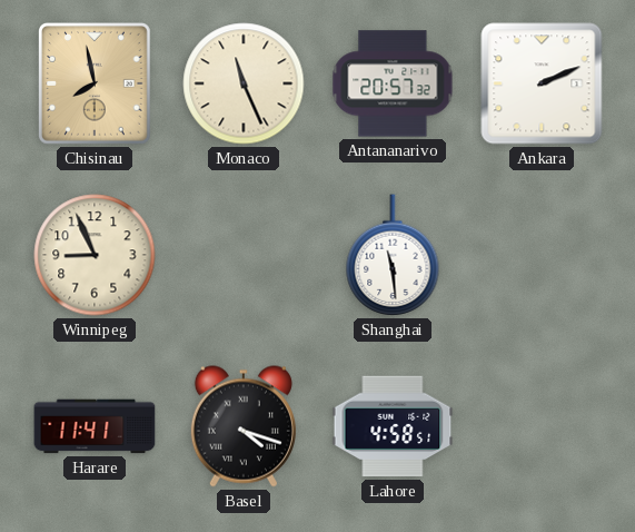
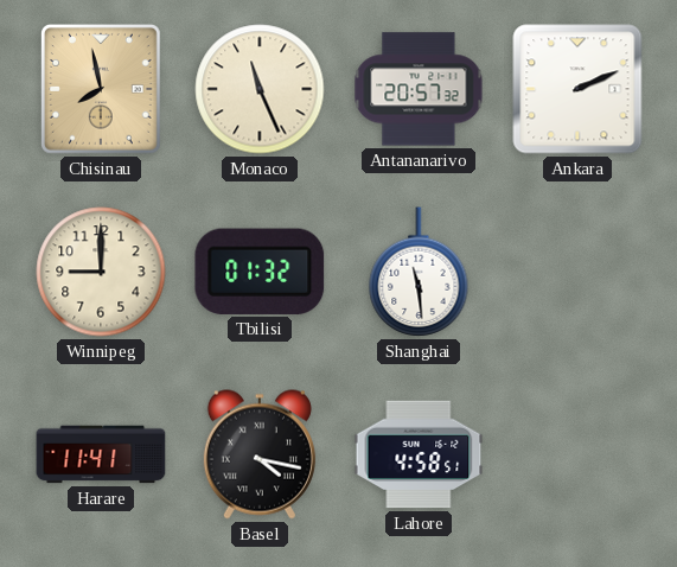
Winnipeg: 8:56 -> 9:00
Tbilisi: none -> 01:32
Basel: 4:18 -> 4:17
